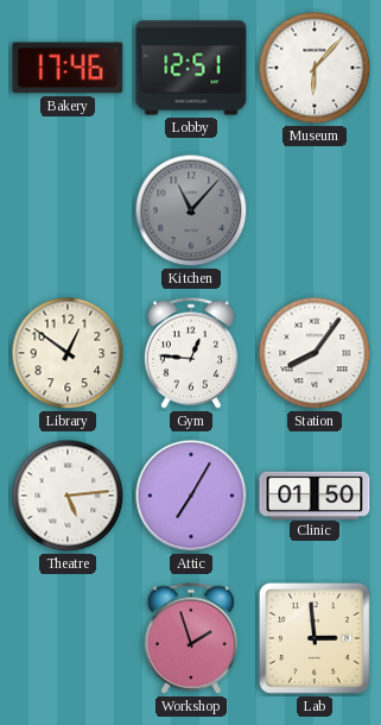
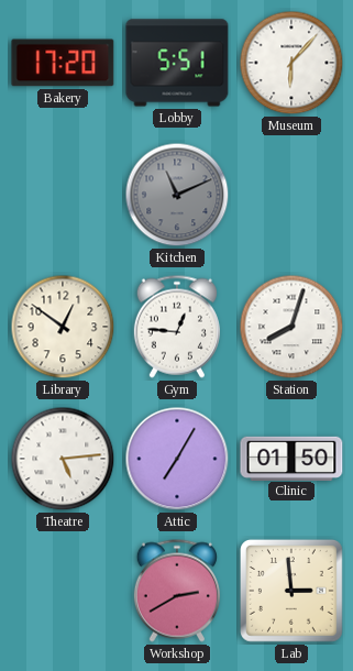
Bakery: 17:46 -> 17:20
Lobby: 12:51 -> 5:51
Kitchen: 11:07 -> 11:11
Station: 8:06 -> 8:03
Workshop: 1:57 -> 2:40
